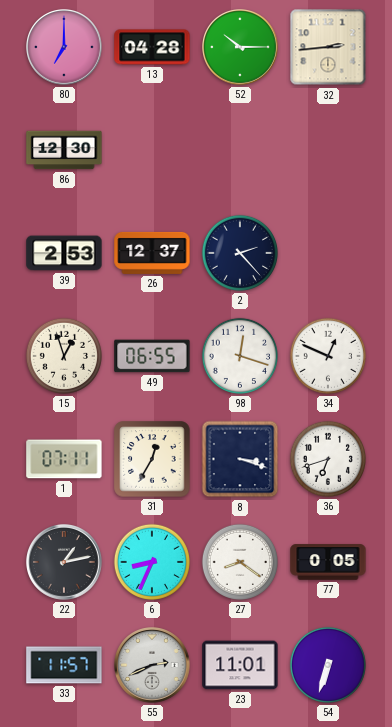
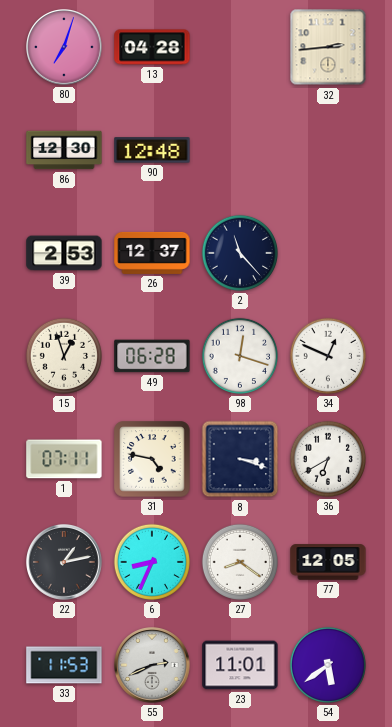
80: 7:00 -> 7:03
52: 10:15 -> none
90: none -> 12:48
2: 2:23 -> 11:23
49: 06:55 -> 06:28
31: 12:35 -> 4:47
36: 6:42 -> 6:40
77: 0:05 -> 12:05
33: 11:57 -> 11:53
54: 6:33 -> 5:39
